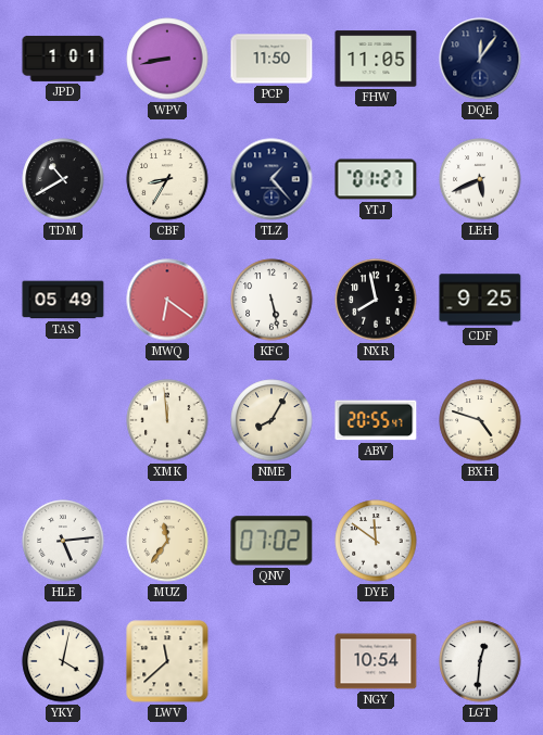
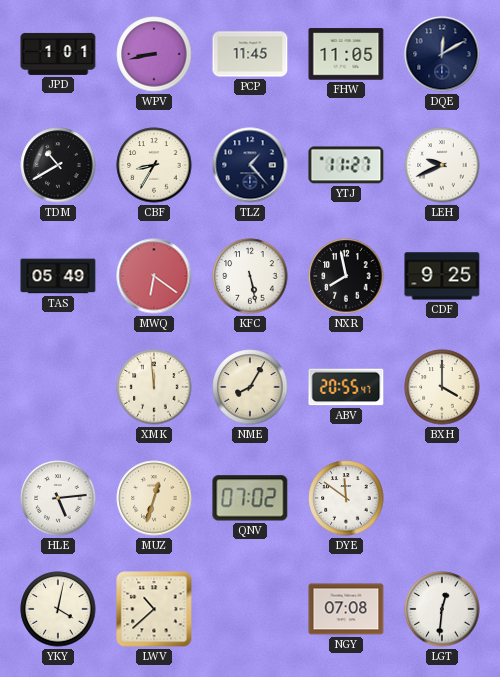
PCP: 11:50 -> 11:45
DQE: 12:06 -> 12:10
YTJ: 01:27 -> 11:27
LEH: 5:41 -> 9:41
BXH: 4:48 -> 4:00
MUZ: 11:36 -> 12:33
LWV: 11:38 -> 10:38
NGY: 10:54 -> 07:08
